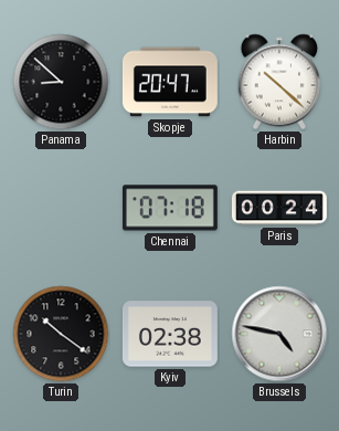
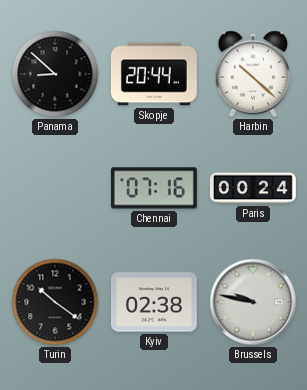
Skopje: 20:47 -> 20:44
Chennai: 07:18 -> 07:16
Brussels: 4:47 -> 9:47
